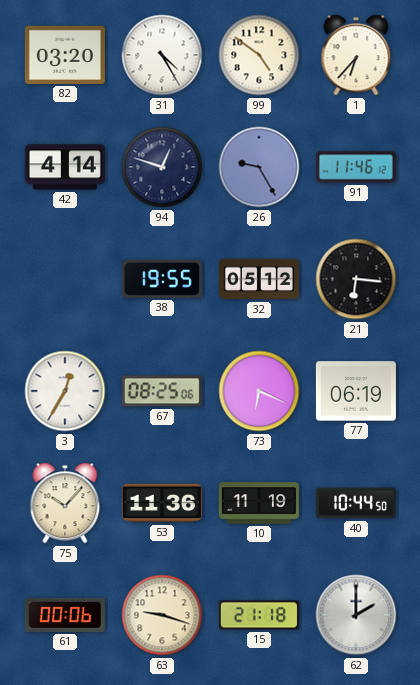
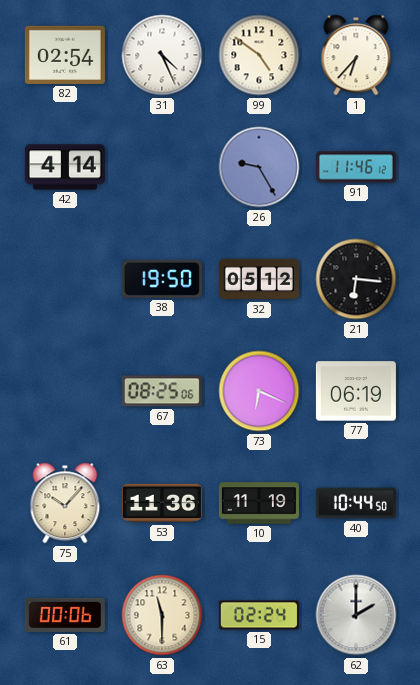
82: 03:20 -> 02:54
31: 4:25 -> 4:26
94: 12:48 -> none
38: 19:55 -> 19:50
3: 12:35 -> none
63: 9:18 -> 11:30
15: 21:18 -> 02:24
